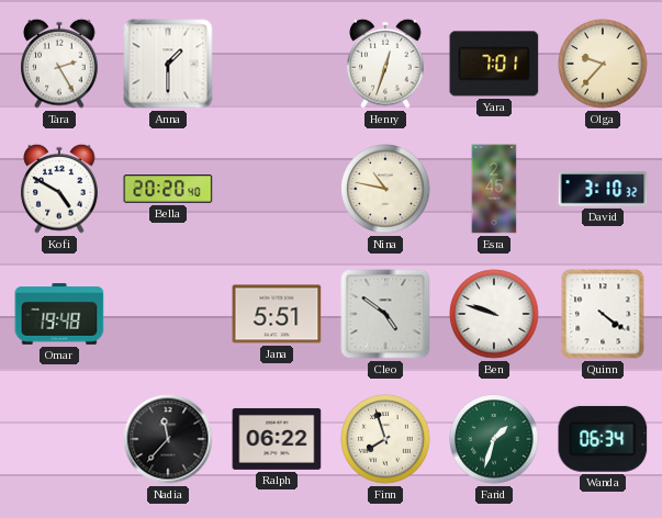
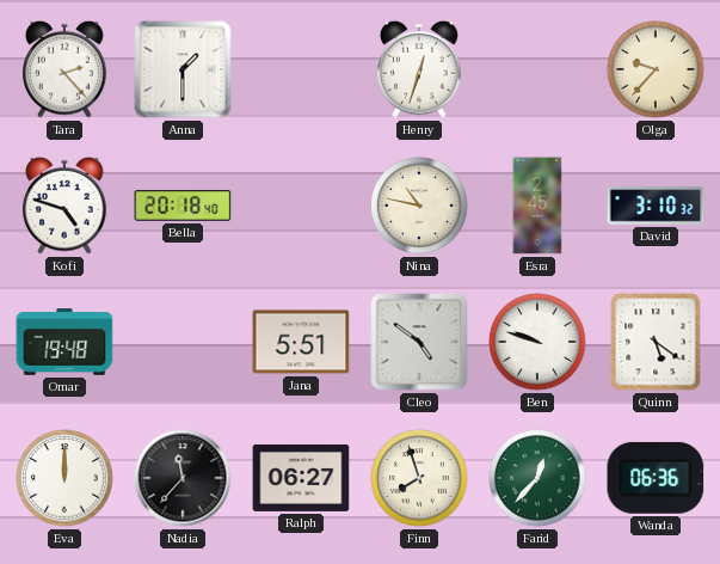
Tara: 2:25 -> 2:23
Yara: 7:01 -> none
Kofi: 4:50 -> 4:48
Bella: 20:20 -> 20:18
Quinn: 4:21 -> 5:21
Eva: none -> 12:00
Ralph: 06:22 -> 06:27
Farid: 1:33 -> 12:37
Wanda: 06:34 -> 06:36
